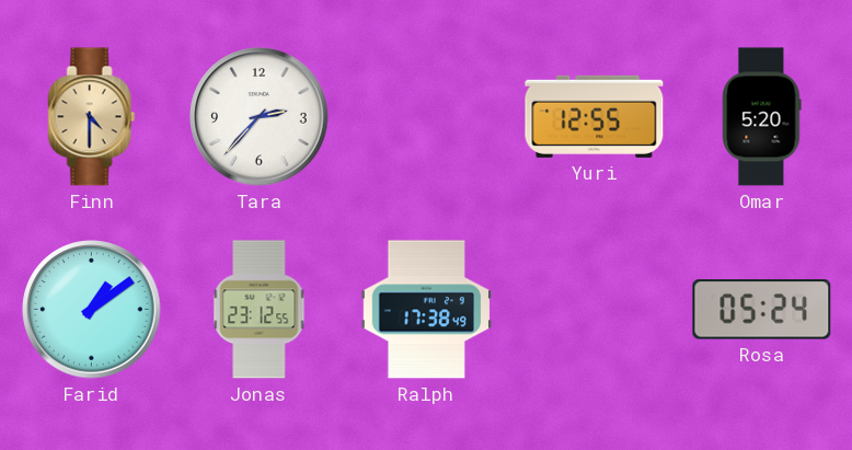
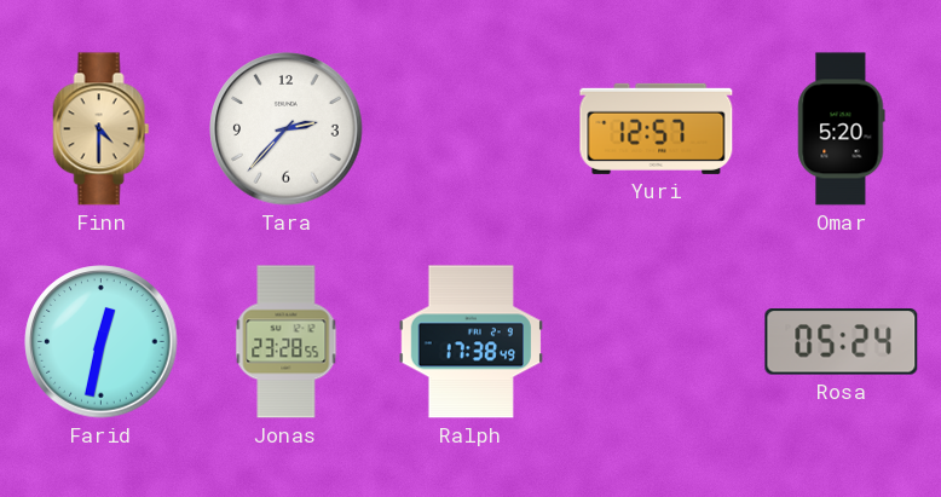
Yuri: 12:55 -> 12:57
Farid: 1:09 -> 12:32
Jonas: 23:12 -> 23:28
